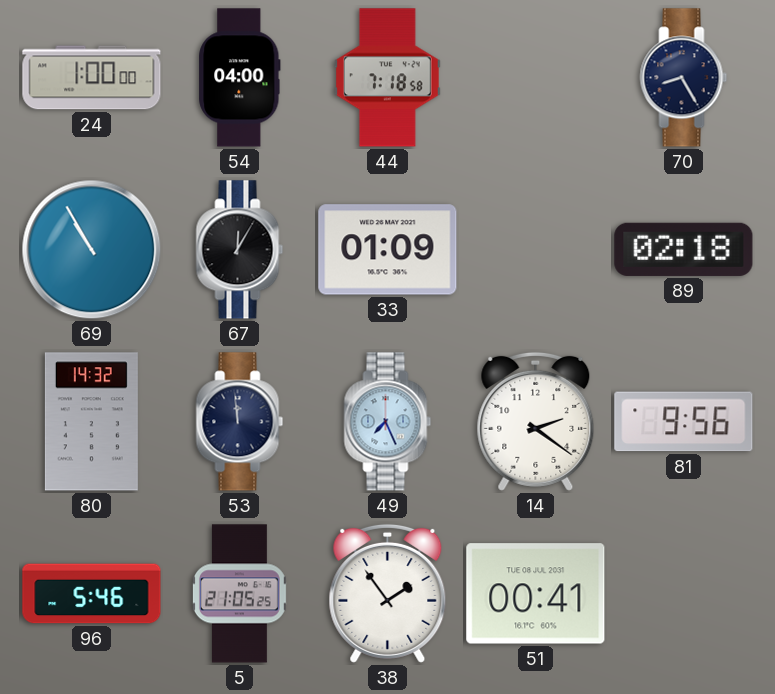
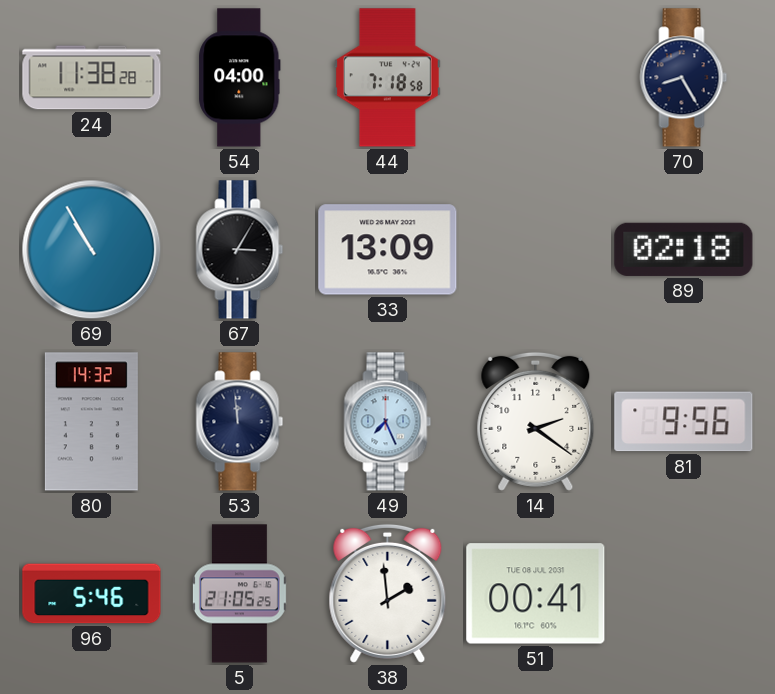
24: 1:00 -> 11:38
67: 12:05 -> 3:05
33: 01:09 -> 13:09
38: 1:54 -> 1:59
